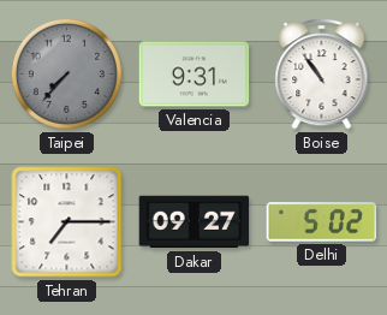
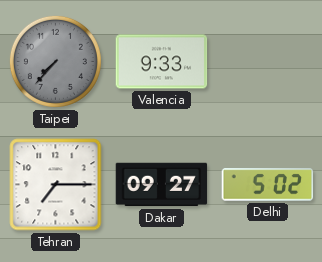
Valencia: 9:31 -> 9:33
Boise: 10:54 -> none
